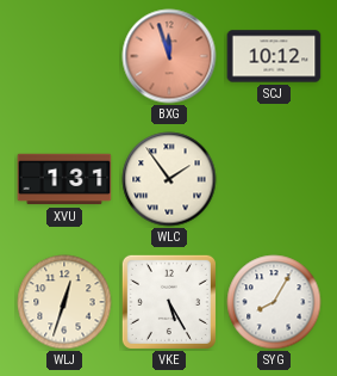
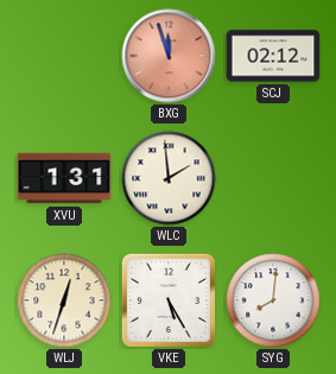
SCJ: 10:12 -> 02:12
WLC: 1:54 -> 1:59
SYG: 8:05 -> 8:01
